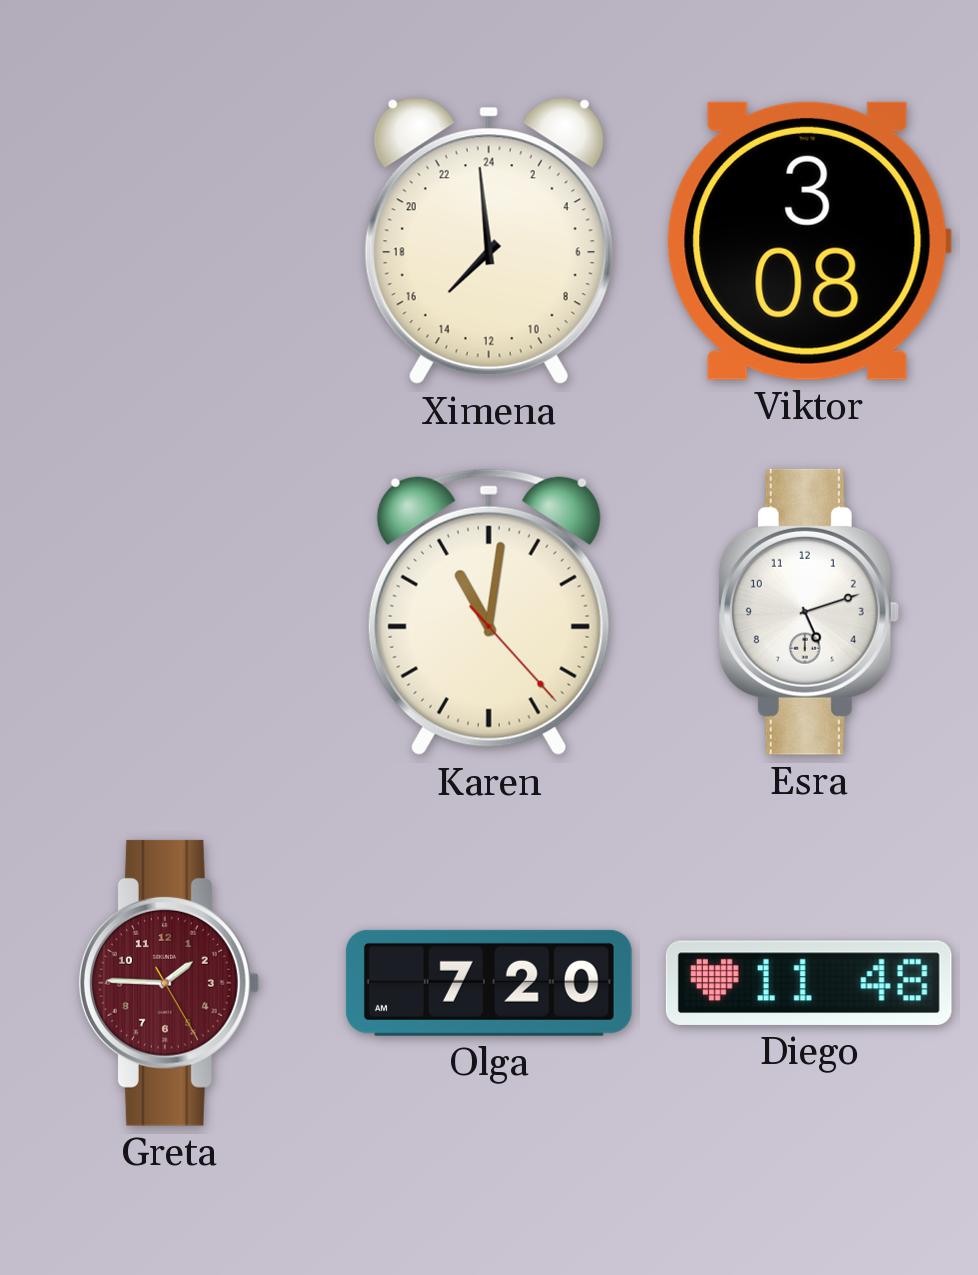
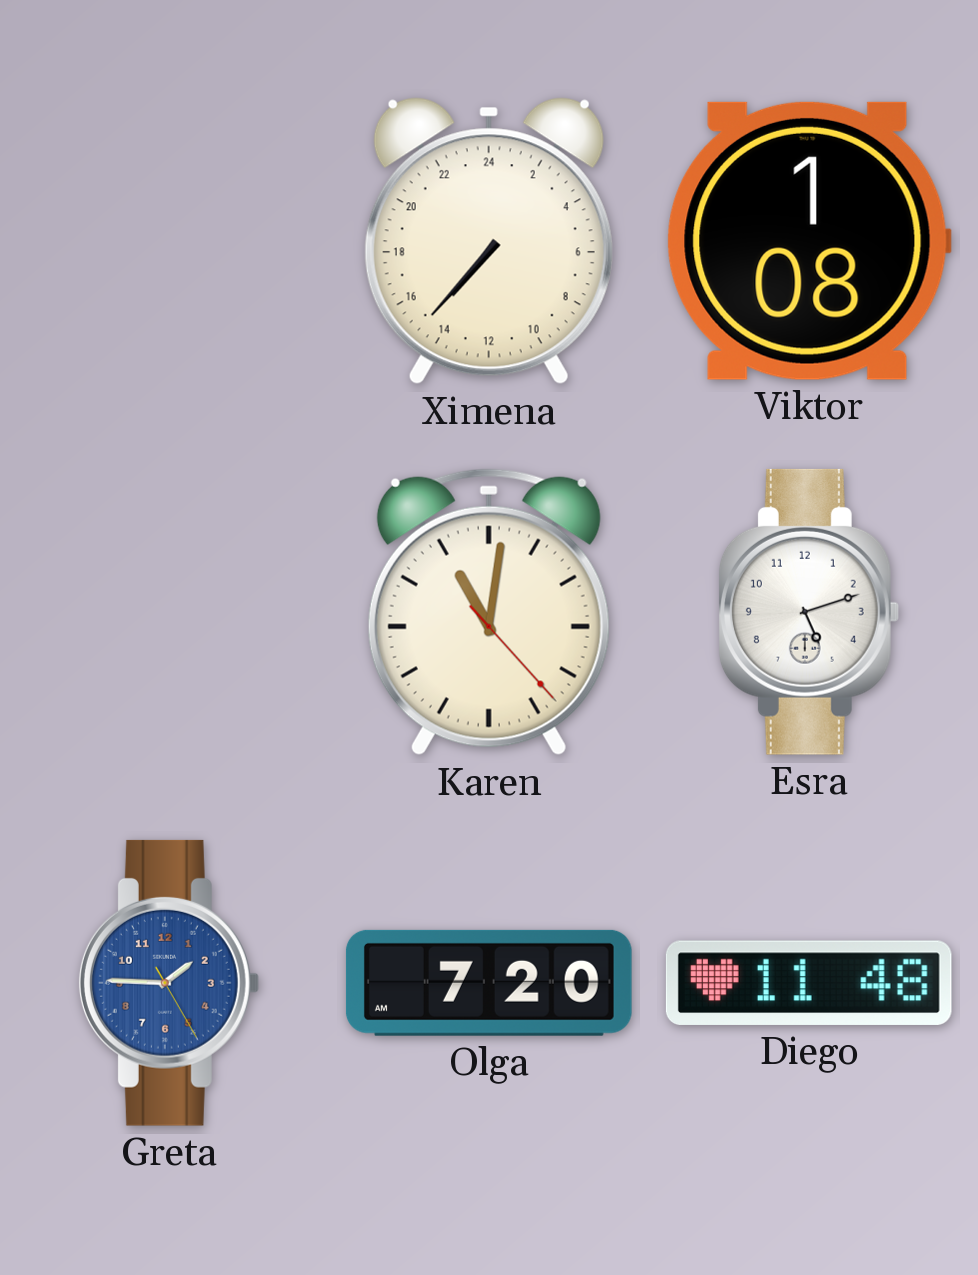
Ximena: 14:59 -> 14:37
Viktor: 3:08 -> 1:08
Greta dial: burgundy -> blue
